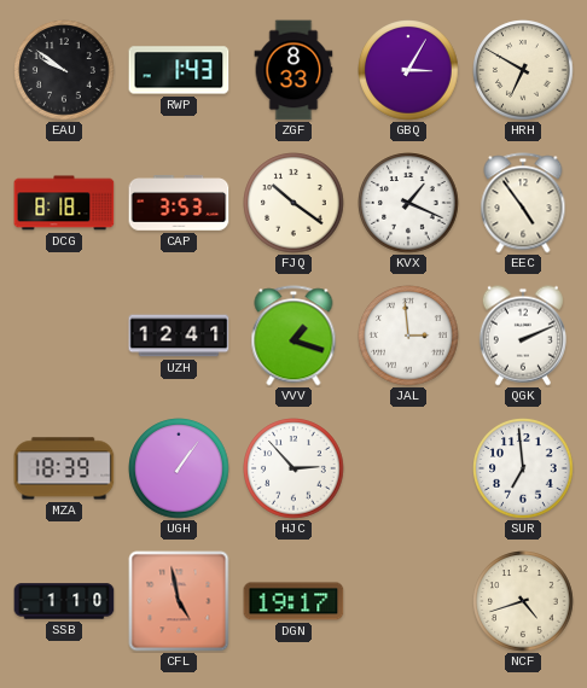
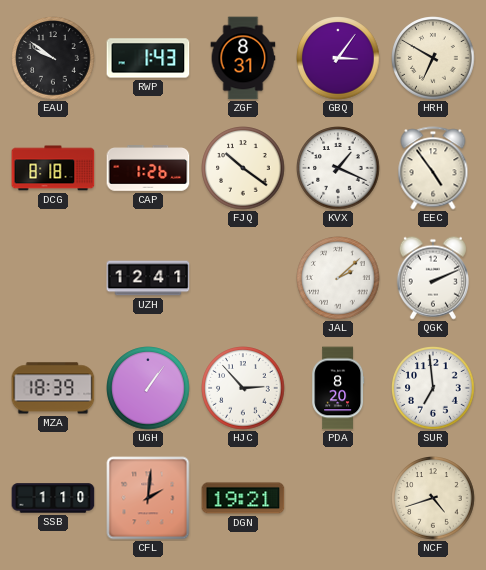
ZGF: 8:33 -> 8:31
GBQ: 3:05 -> 3:06
CAP: 3:53 -> 1:26
VVV: 1:18 -> none
JAL: 2:59 -> 2:08
PDA: none -> 8:20
CFL: 4:58 -> 2:01
DGN: 19:17 -> 19:21
